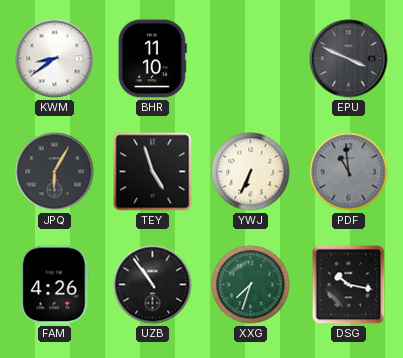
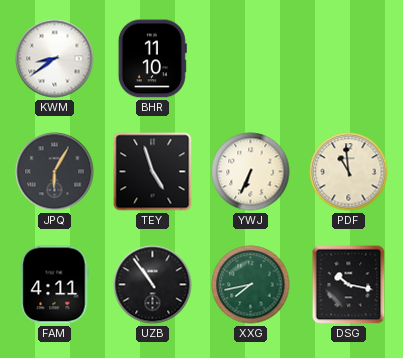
EPU: 3:49 -> none
PDF dial: grey -> cream
FAM: 4:26 -> 4:11
XXG: 7:33 -> 7:43
